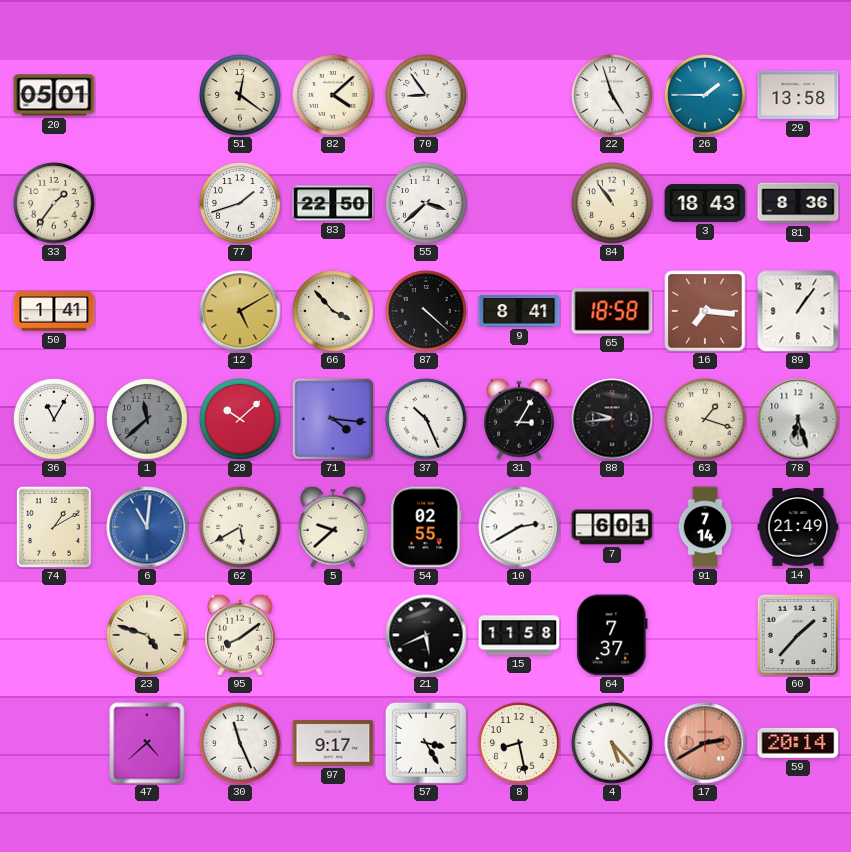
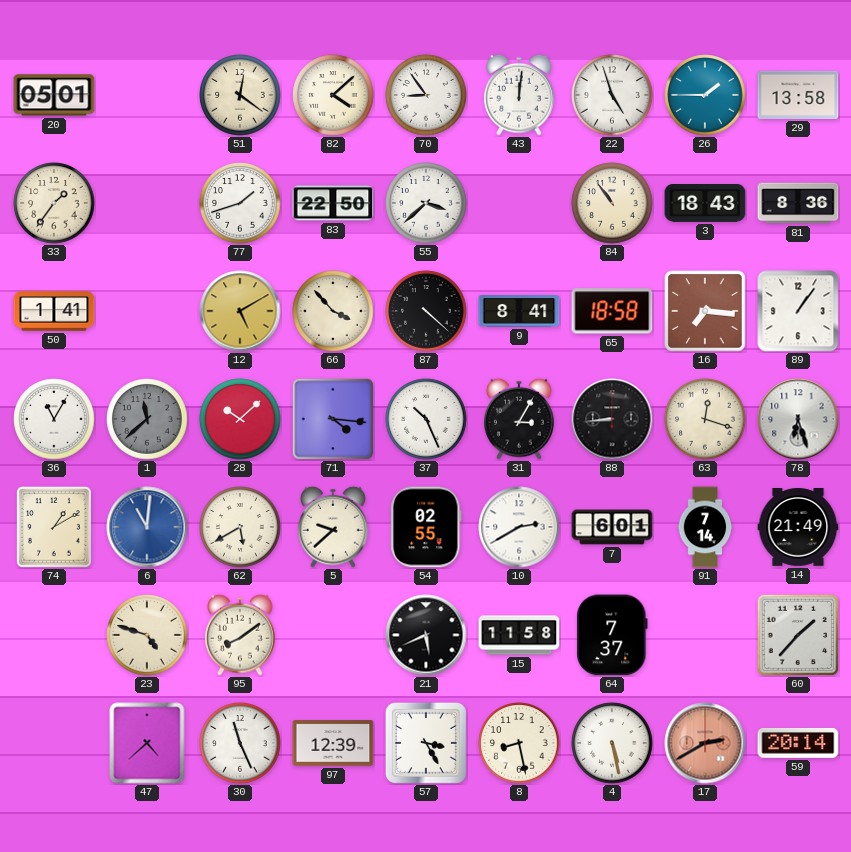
43: none -> 12:01
88: 9:44 -> 8:44
63: 1:18 -> 12:18
97: 9:17 -> 12:39
4: 5:23 -> 5:28
